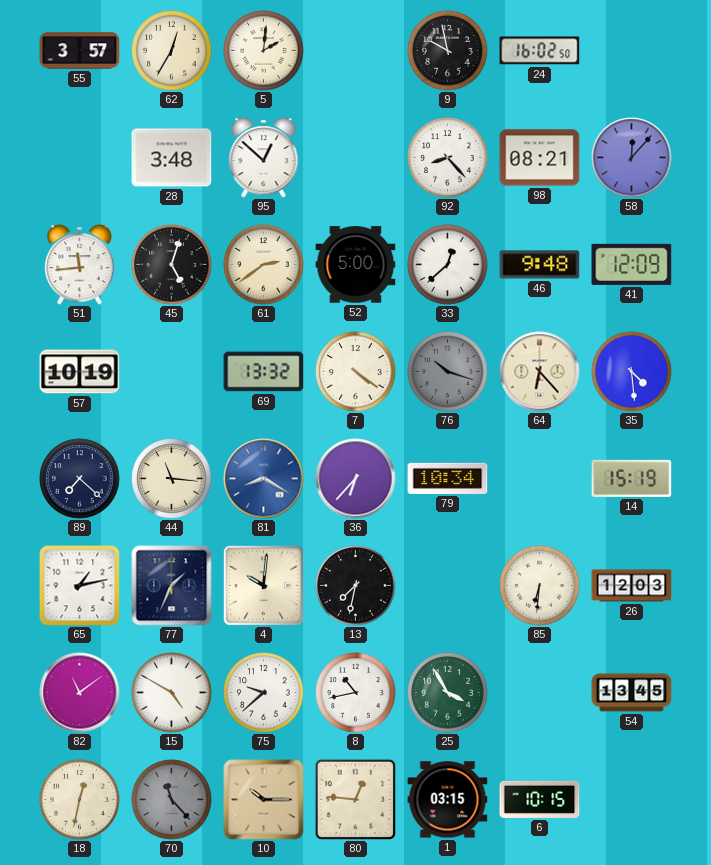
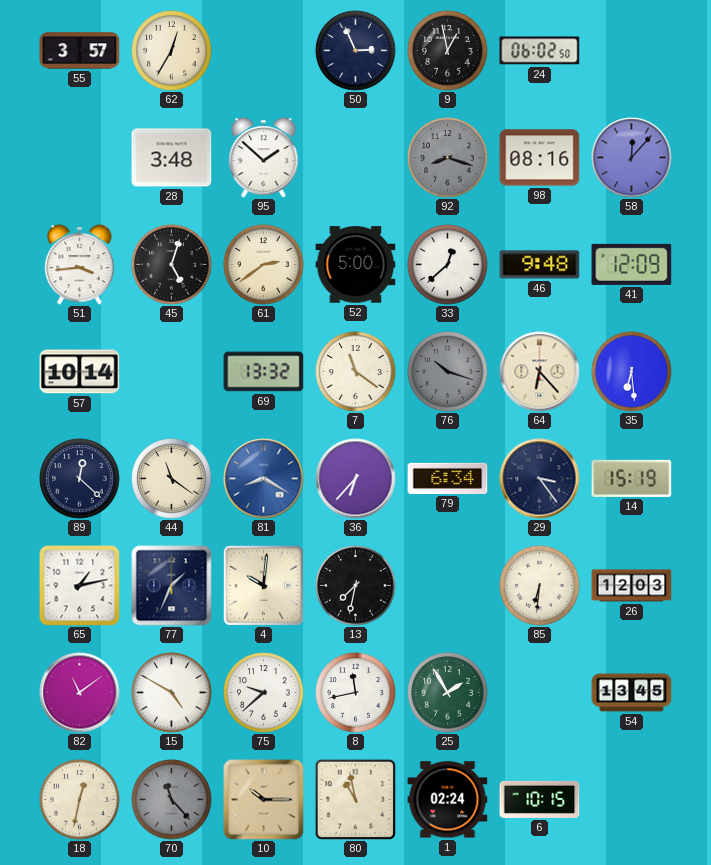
5: 2:01 -> none
50: none -> 2:56
9: 9:58 -> 12:58
24: 16:02 -> 06:02
95: 12:52 -> 1:52
92: 8:23 -> 8:18
92 dial: white -> grey
98: 08:21 -> 08:16
51: 11:44 -> 3:44
57: 10:19 -> 10:14
7: 4:21 -> 11:21
35: 4:29 -> 6:29
89: 7:22 -> 12:22
44: 11:16 -> 11:21
79: 10:34 -> 6:34
29: none -> 3:24
8: 10:43 -> 11:43
25: 3:55 -> 1:55
80: 12:46 -> 10:58
1: 03:15 -> 02:24
